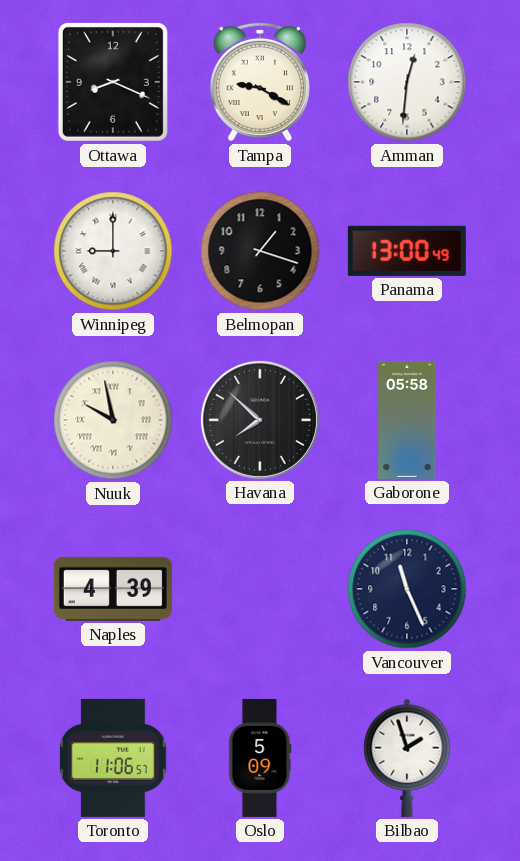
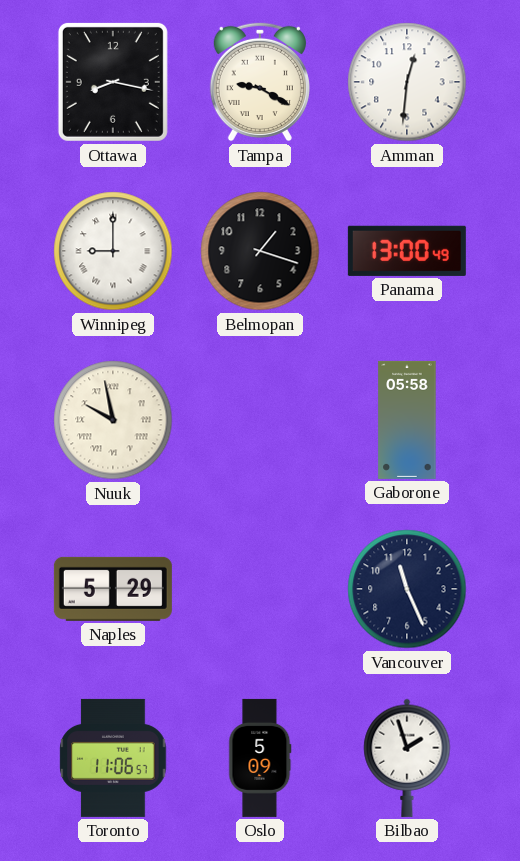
Ottawa: 8:19 -> 8:17
Havana: 7:52 -> none
Naples: 4:39 -> 5:29
